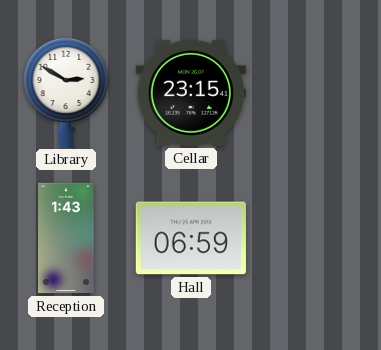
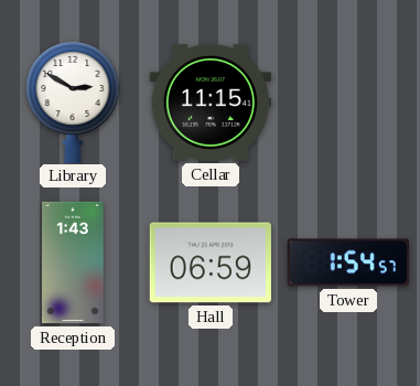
Cellar: 23:15 -> 11:15
Tower: none -> 1:54
